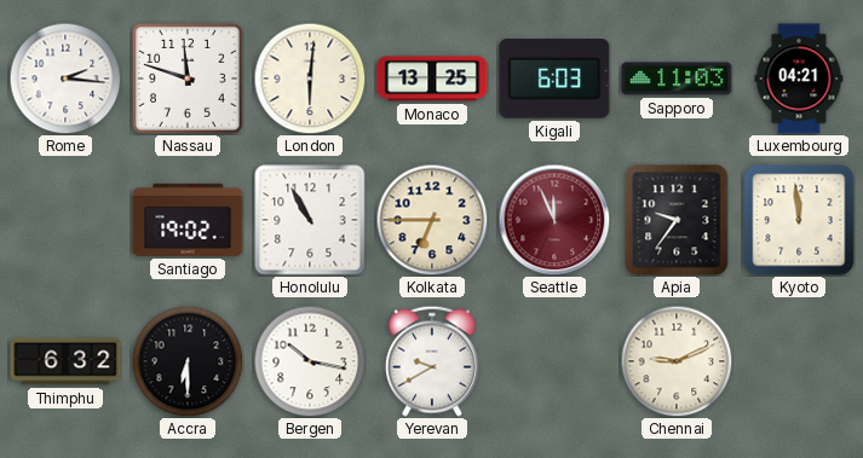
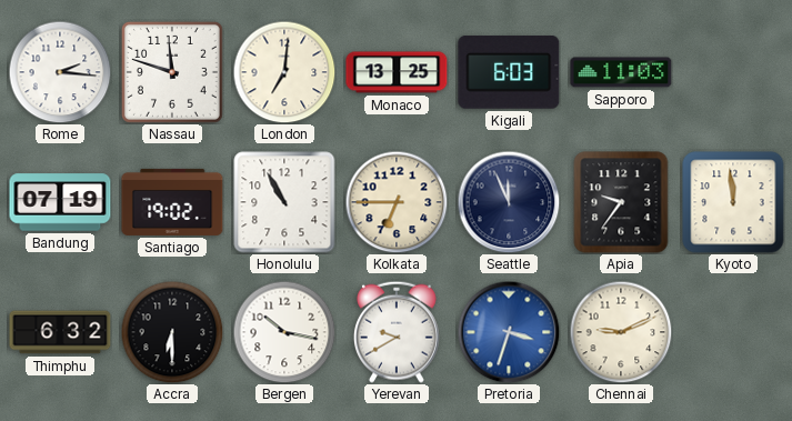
London: 6:01 -> 7:01
Luxembourg: 04:21 -> none
Bandung: none -> 07:19
Seattle dial: burgundy -> navy
Pretoria: none -> 3:33
